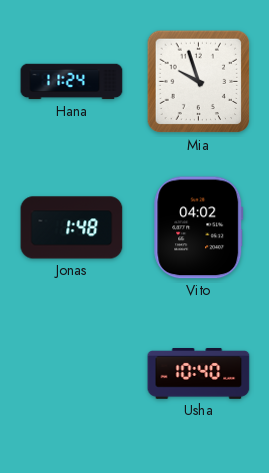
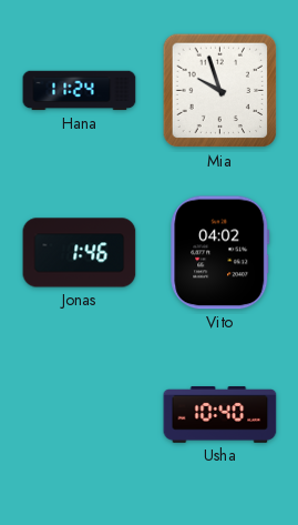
Jonas: 1:48 -> 1:46
